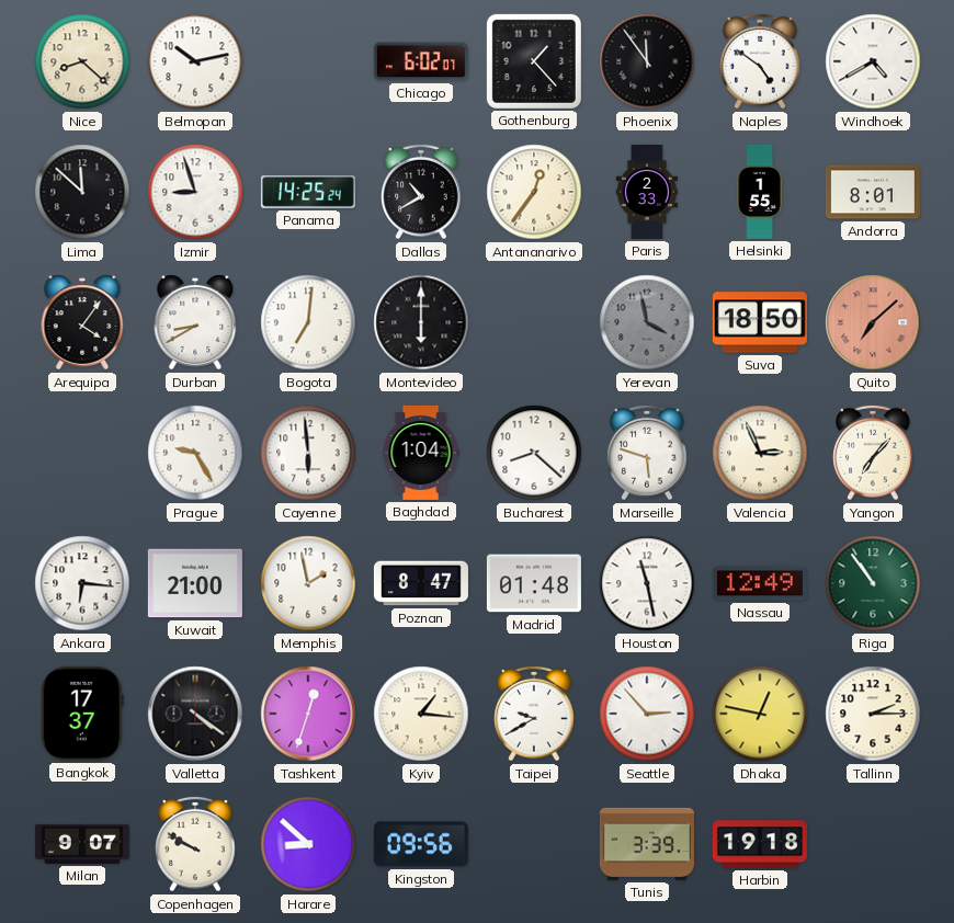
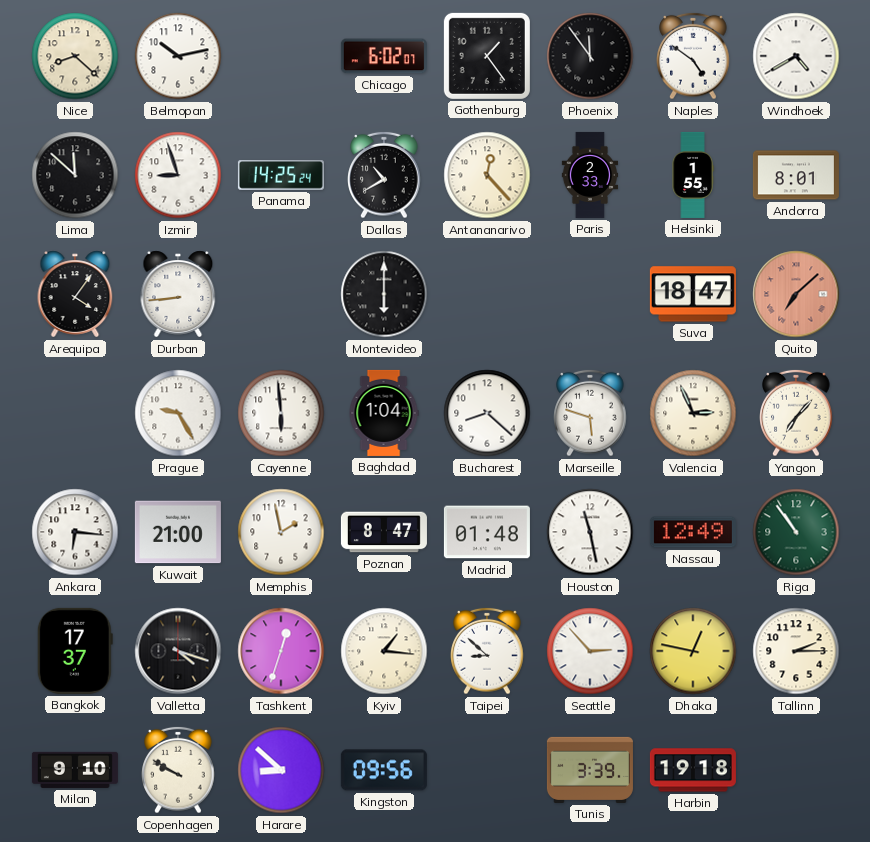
Gothenburg: 1:23 -> 1:24
Antananarivo: 12:36 -> 12:23
Durban: 8:40 -> 8:44
Bogota: 7:01 -> none
Yerevan: 3:58 -> none
Suva: 18:50 -> 18:47
Valletta: 4:21 -> 4:18
Taipei: 9:40 -> 8:52
Milan: 9:07 -> 9:10
